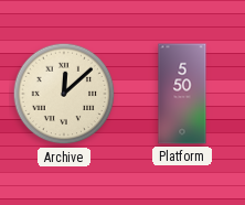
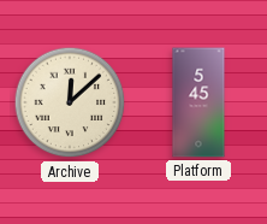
Platform: 5:50 -> 5:45
